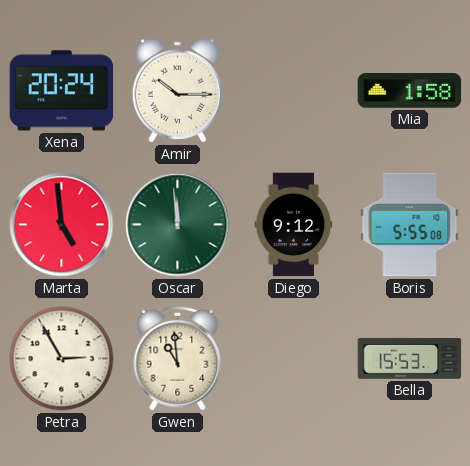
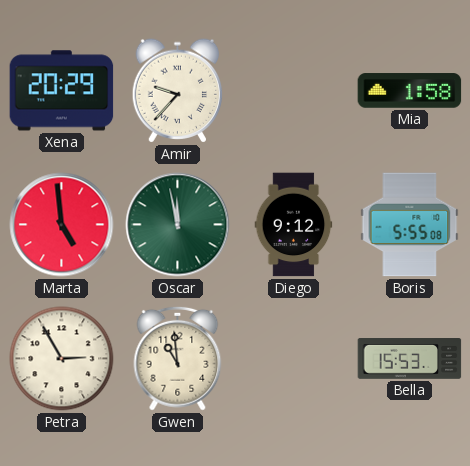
Xena: 20:24 -> 20:29
Amir: 10:15 -> 9:37
Oscar: 11:59 -> 11:58
